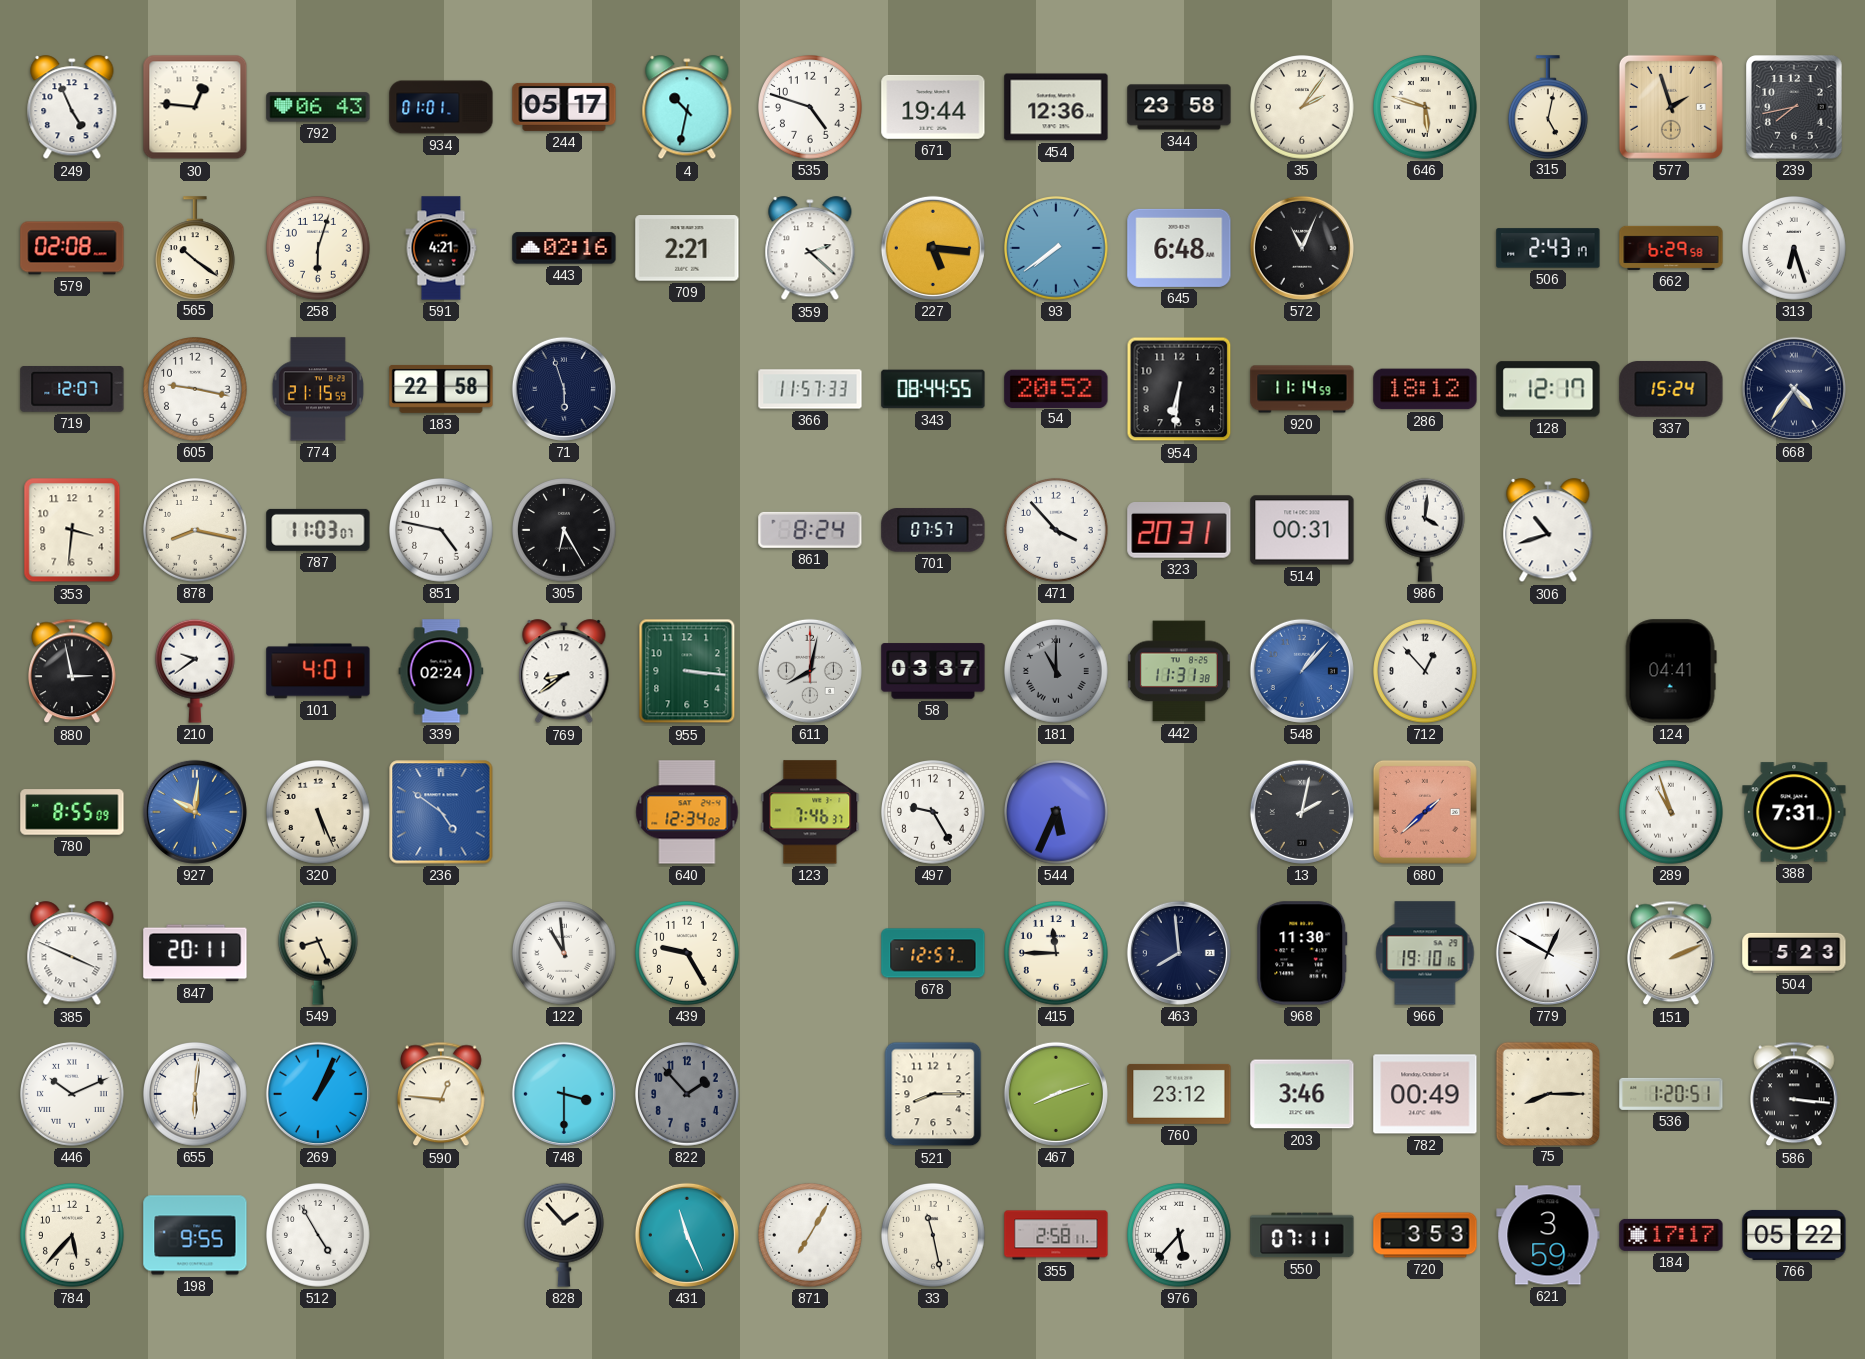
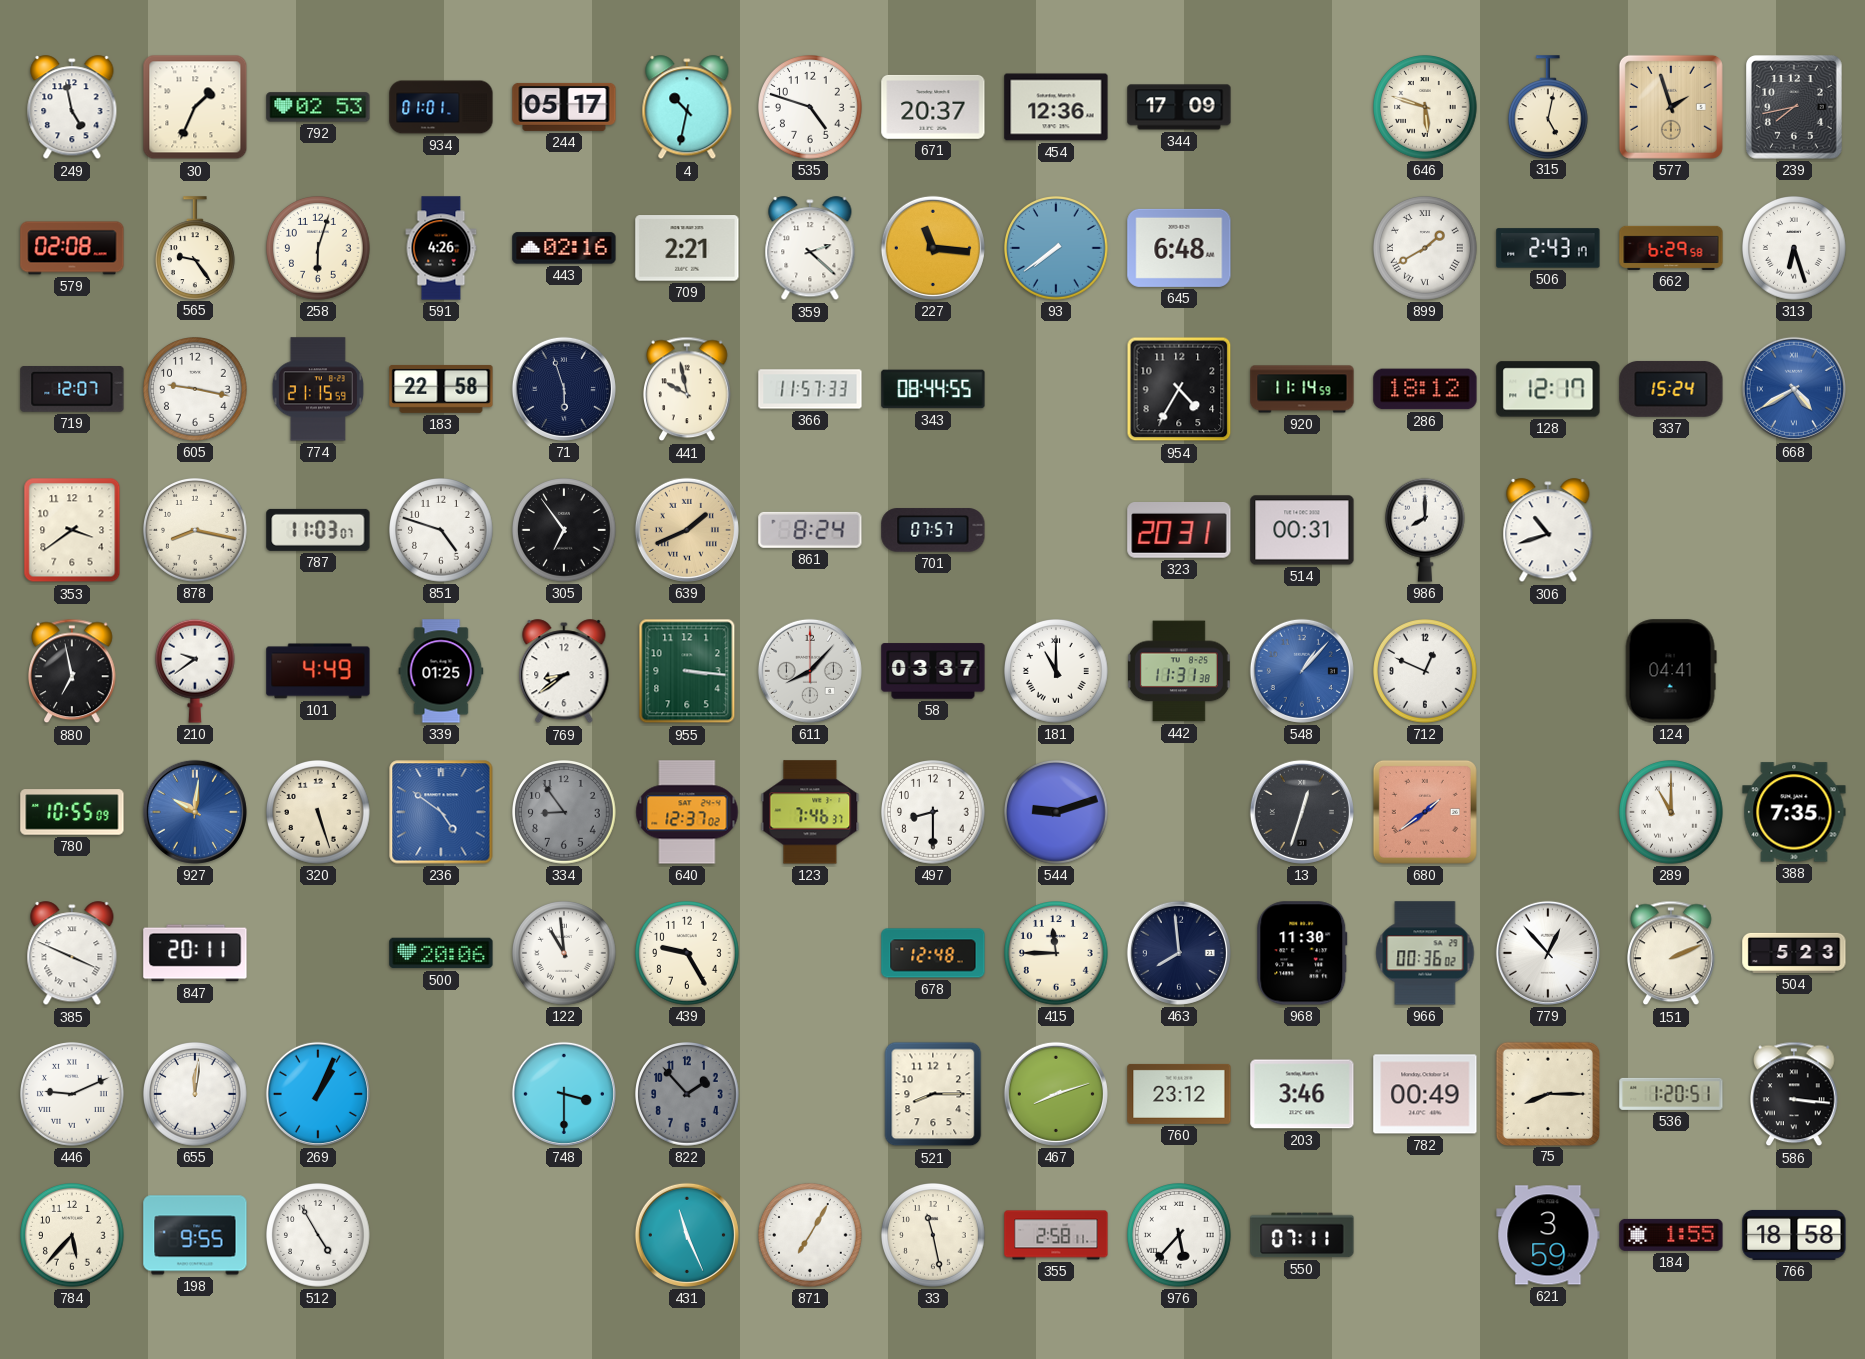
249: 4:56 -> 4:58
30: 12:46 -> 1:34
792: 06:43 -> 02:53
671: 19:44 -> 20:37
344: 23:58 -> 17:09
35: 2:06 -> none
565: 10:21 -> 9:24
591: 4:21 -> 4:26
227: 5:16 -> 11:16
572: 11:04 -> none
899: none -> 1:40
441: none -> 9:58
54: 20:52 -> none
954: 6:31 -> 4:35
668: 4:36 -> 4:40
668 dial: navy -> blue
353: 3:31 -> 3:39
851: 4:47 -> 4:48
305: 6:25 -> 6:54
639: none -> 1:41
471: 3:53 -> none
986: 4:01 -> 8:00
880: 2:58 -> 6:58
101: 4:01 -> 4:49
339: 02:24 -> 01:25
611: 8:02 -> 8:07
181 dial: grey -> white
712: 12:53 -> 12:49
780: 8:55 -> 10:55
320: 5:26 -> 5:27
334: none -> 8:54
640: 12:34 -> 12:37
497: 9:25 -> 8:30
544: 5:34 -> 9:12
13: 2:02 -> 12:33
680: 1:38 -> 1:39
289: 10:57 -> 11:00
388: 7:31 -> 7:35
549: 8:26 -> none
500: none -> 20:06
678: 12:57 -> 12:48
966: 19:10 -> 00:36
779: 12:50 -> 12:53
446: 10:11 -> 9:11
655: 6:01 -> 12:01
590: 12:46 -> none
828: 1:53 -> none
720: 3:53 -> none
184: 17:17 -> 1:55
766: 05:22 -> 18:58
